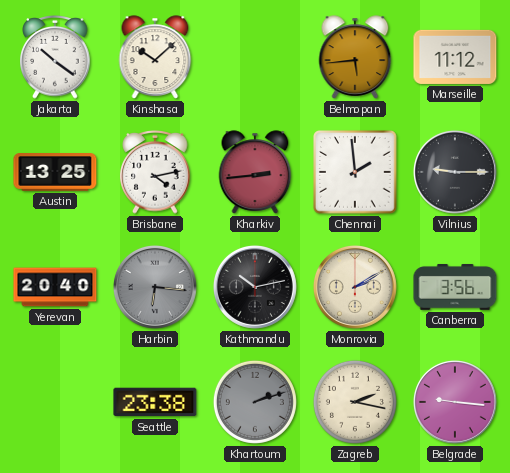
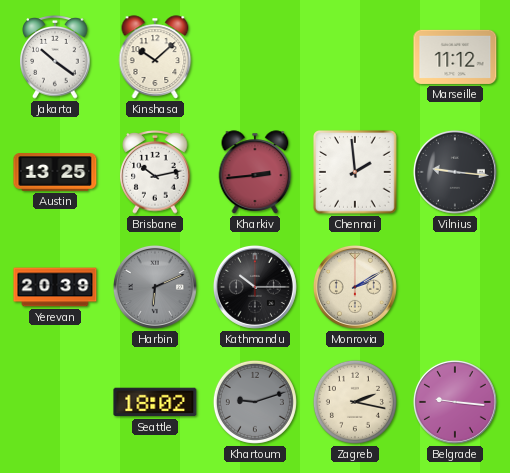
Belmopan: 5:44 -> none
Brisbane: 4:13 -> 10:13
Vilnius: 9:15 -> 9:16
Yerevan: 20:40 -> 20:39
Harbin: 6:16 -> 6:11
Kathmandu: 10:13 -> 10:15
Canberra: 3:56 -> none
Seattle: 23:38 -> 18:02
Khartoum: 2:12 -> 9:12
